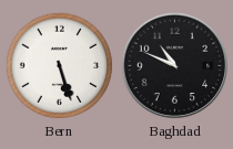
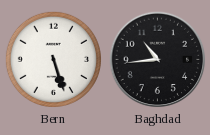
Baghdad: 10:49 -> 10:44
